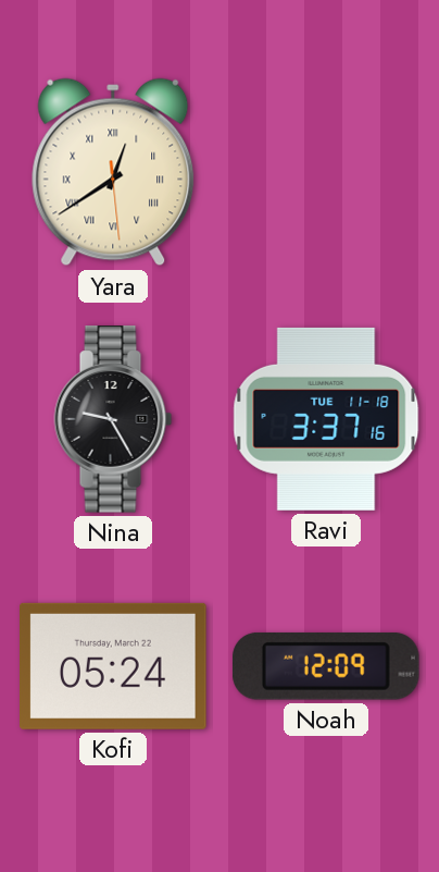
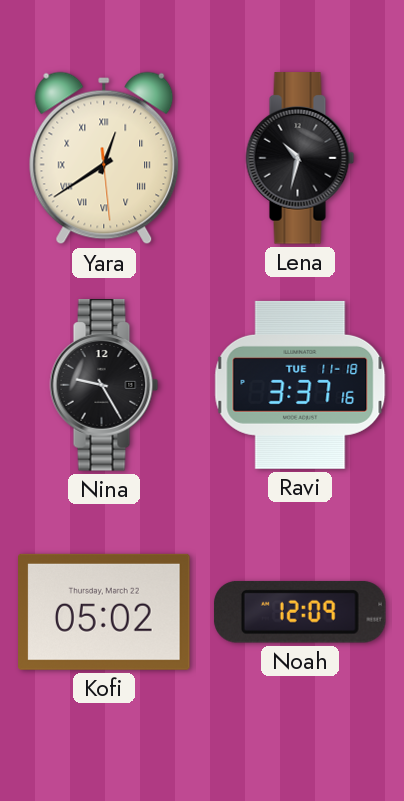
Lena: none -> 10:32
Kofi: 05:24 -> 05:02
